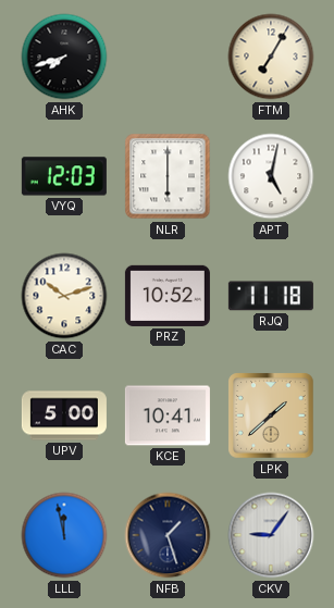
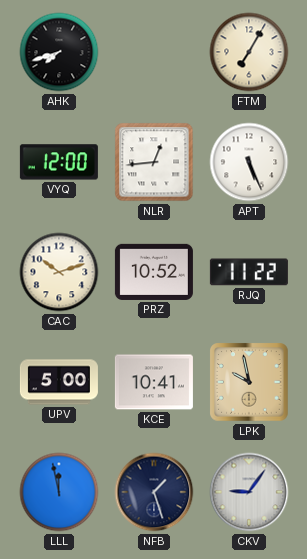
VYQ: 12:03 -> 12:00
NLR: 6:00 -> 12:44
APT: 5:02 -> 5:26
RJQ: 11:18 -> 11:22
LPK: 1:38 -> 9:58
